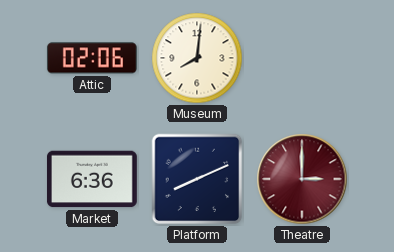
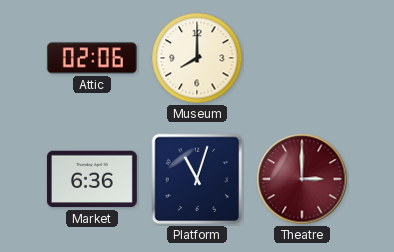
Museum: 8:01 -> 8:00
Platform: 8:11 -> 11:03
